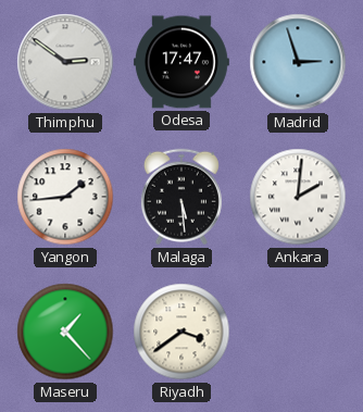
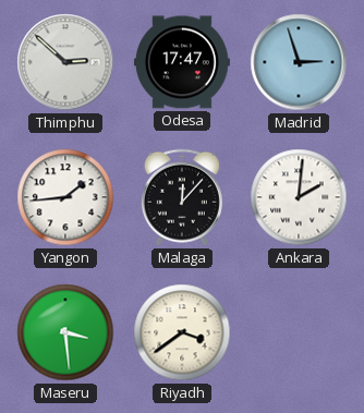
Thimphu: 2:51 -> 2:52
Malaga: 5:29 -> 12:07
Maseru: 1:23 -> 3:29
